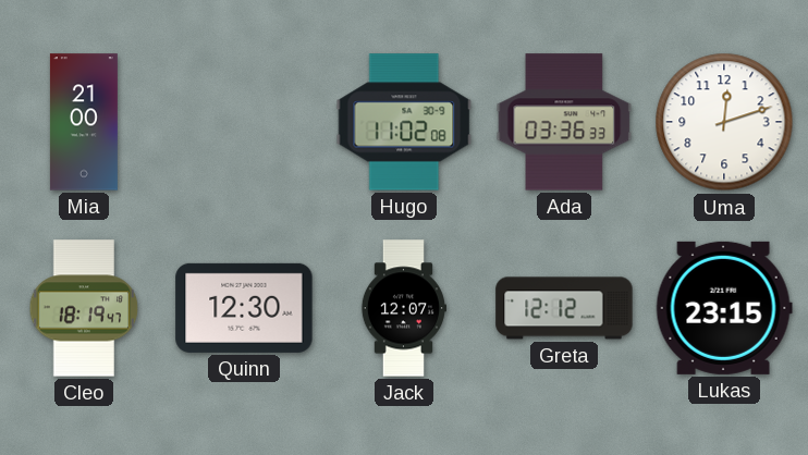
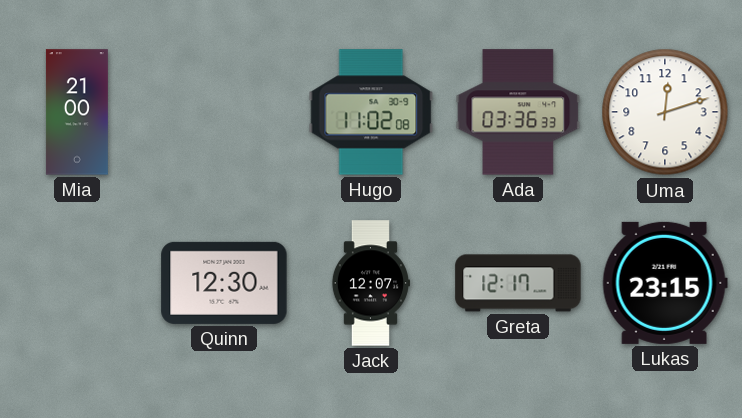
Cleo: 18:19 -> none
Greta: 12:12 -> 12:17
